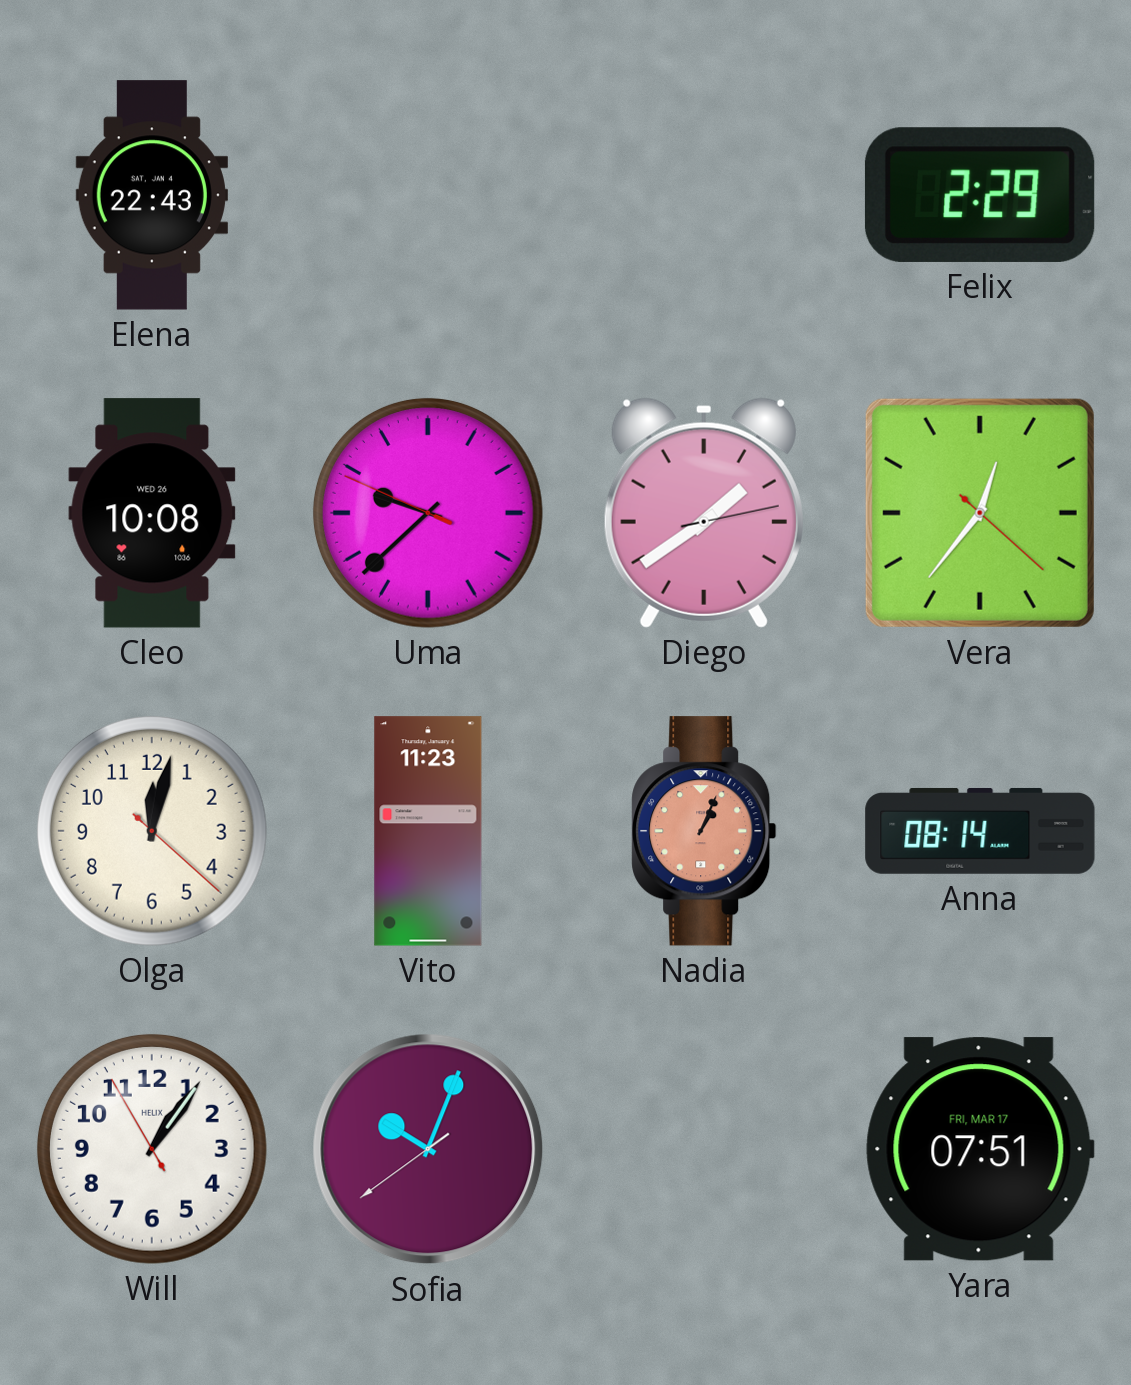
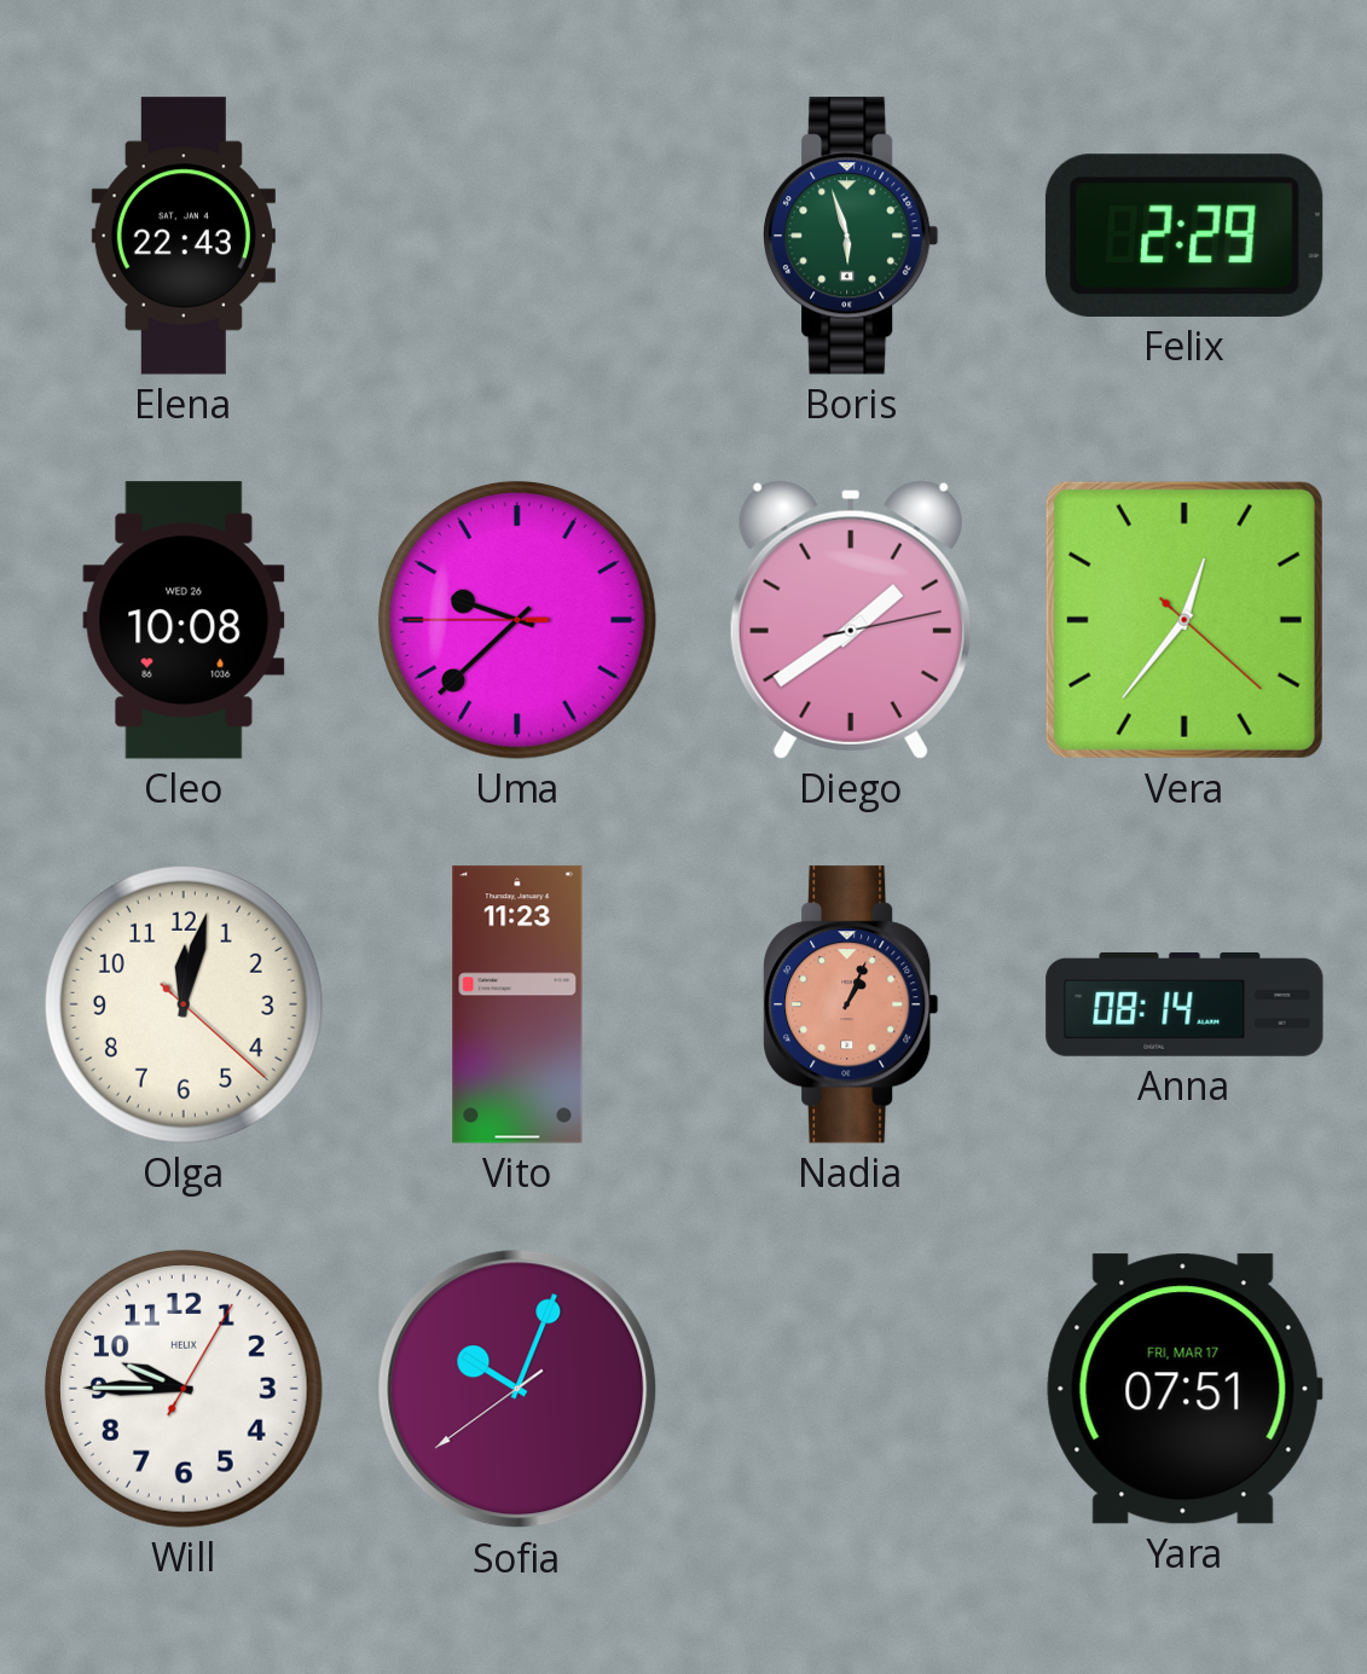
Boris: none -> 5:57
Uma: 9:37:49 -> 9:37:45
Will: 1:05 -> 9:45
